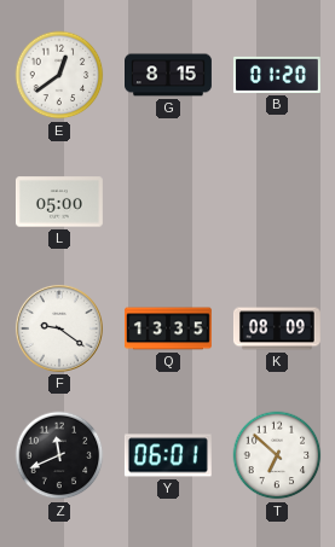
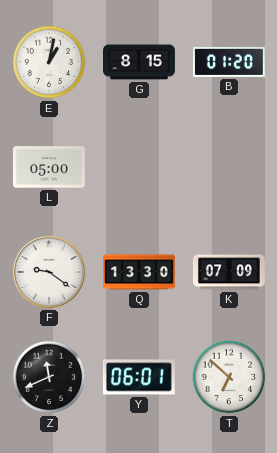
E: 12:39 -> 1:02
Q: 13:35 -> 13:30
K: 08:09 -> 07:09
